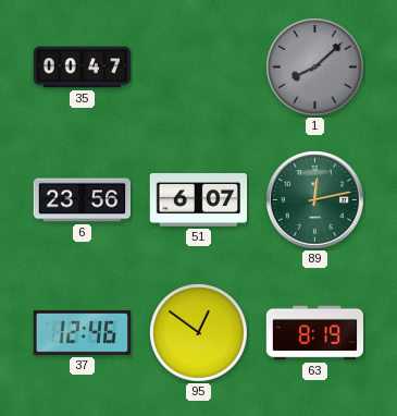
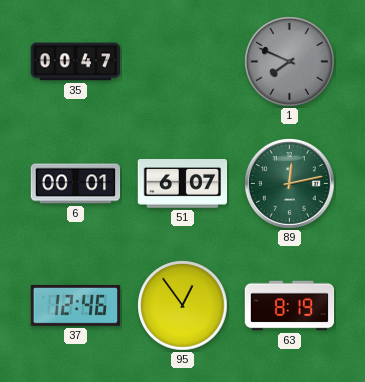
1: 8:08 -> 7:49
6: 23:56 -> 00:01
95: 12:51 -> 12:54
